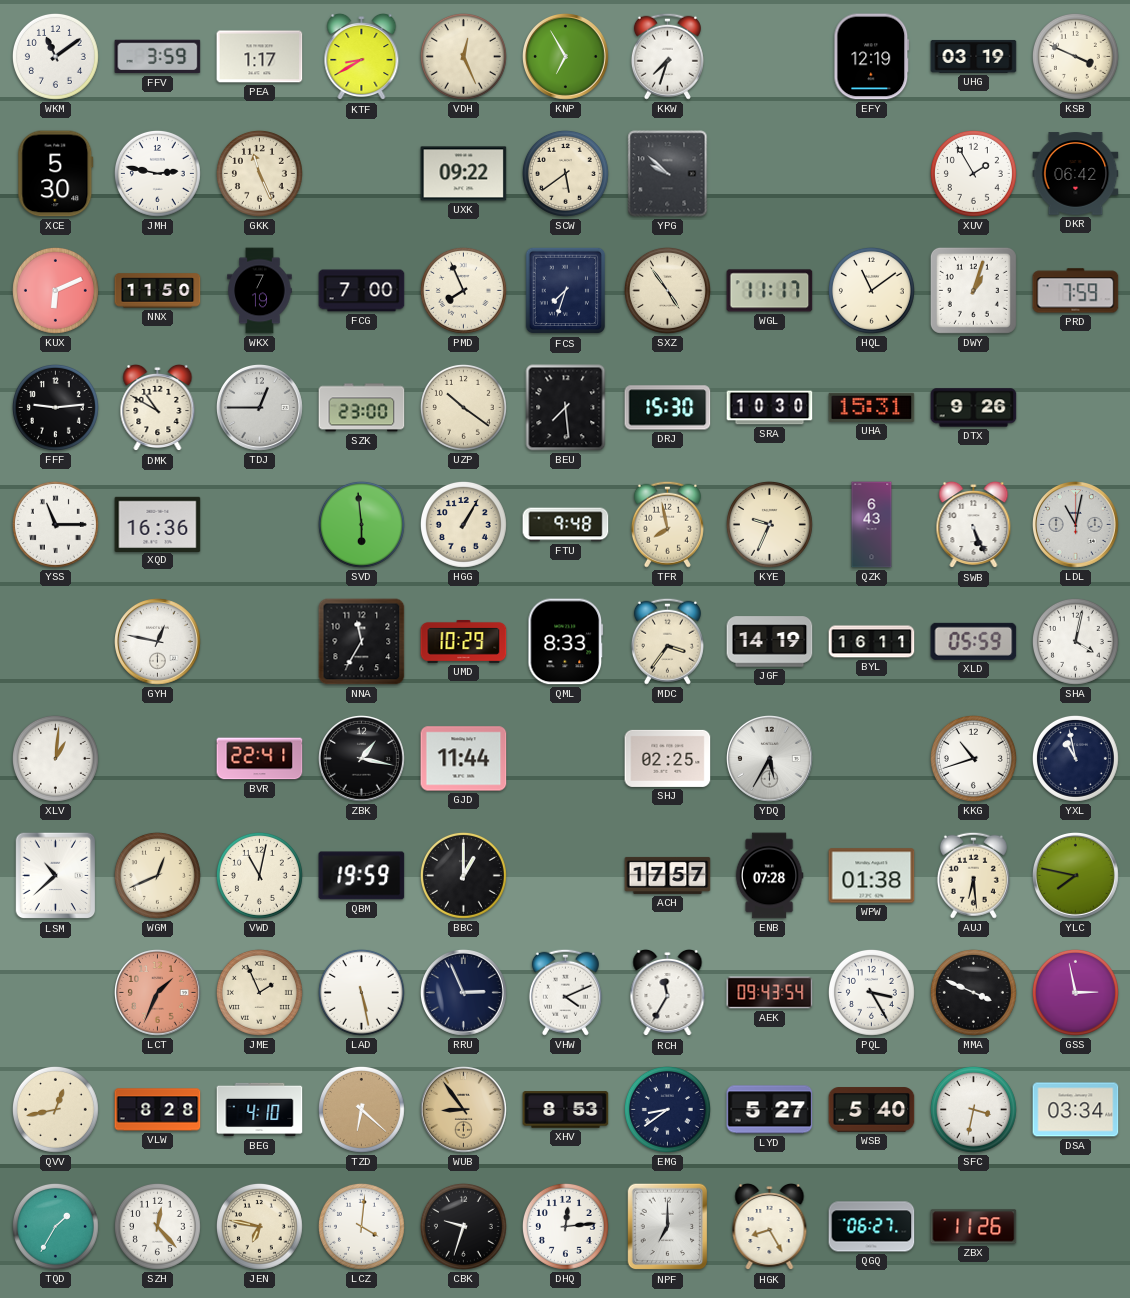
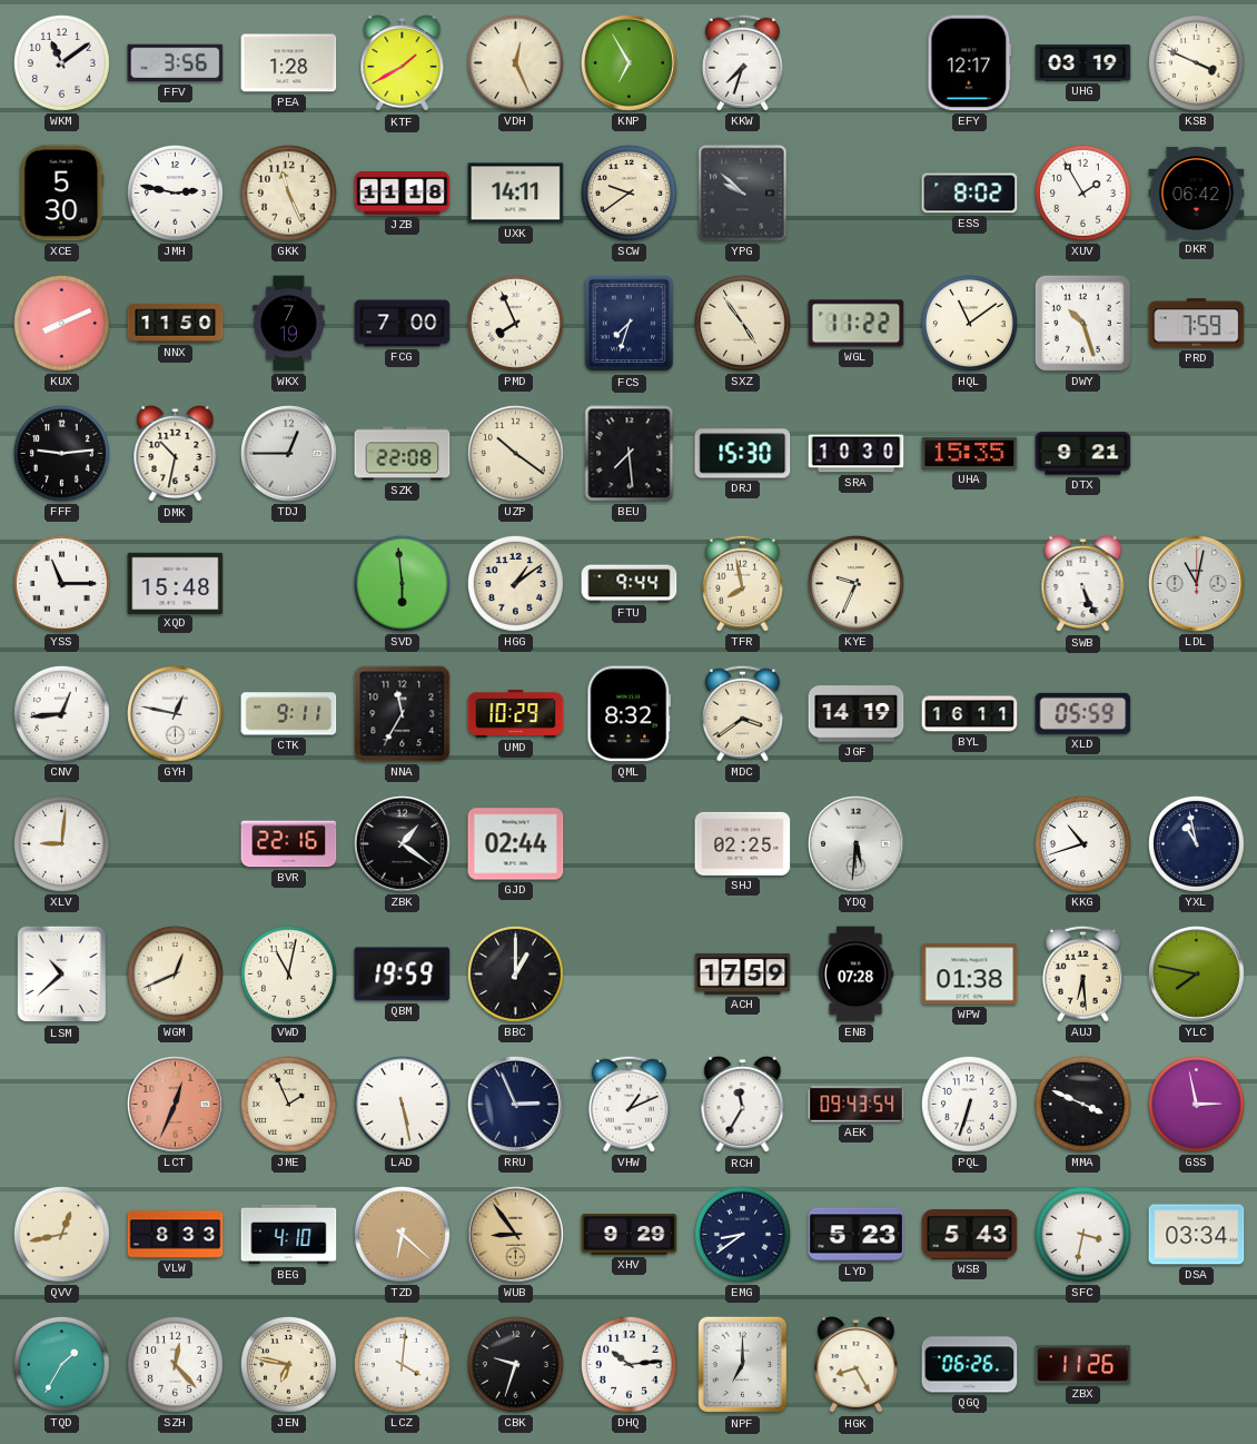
FFV: 3:59 -> 3:56
PEA: 1:17 -> 1:28
KTF: 8:40 -> 1:40
EFY: 12:19 -> 12:17
JZB: none -> 11:18
UXK: 09:22 -> 14:11
SCW: 5:39 -> 9:39
ESS: none -> 8:02
KUX: 6:11 -> 8:11
WGL: 11:17 -> 11:22
DWY: 1:03 -> 10:27
DMK: 10:50 -> 10:32
SZK: 23:00 -> 22:08
UHA: 15:31 -> 15:35
DTX: 9:26 -> 9:21
XQD: 16:36 -> 15:48
HGG: 1:05 -> 1:09
FTU: 9:48 -> 9:44
QZK: 6:43 -> none
CNV: none -> 12:44
CTK: none -> 9:11
QML: 8:33 -> 8:32
MDC: 3:36 -> 3:39
SHA: 4:02 -> none
XLV: 1:01 -> 9:01
BVR: 22:41 -> 22:16
ZBK: 1:17 -> 1:21
GJD: 11:44 -> 02:44
YDQ: 5:35 -> 5:31
ACH: 17:57 -> 17:59
LCT: 1:34 -> 12:34
VHW: 4:11 -> 1:11
PQL: 3:25 -> 6:33
VLW: 8:28 -> 8:33
XHV: 8:53 -> 9:29
LYD: 5:27 -> 5:23
WSB: 5:40 -> 5:43
DHQ: 12:14 -> 10:14
QGQ: 06:27 -> 06:26
